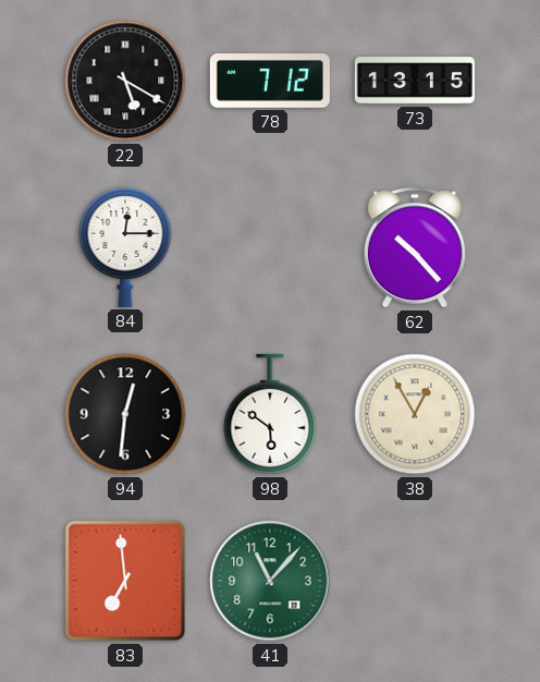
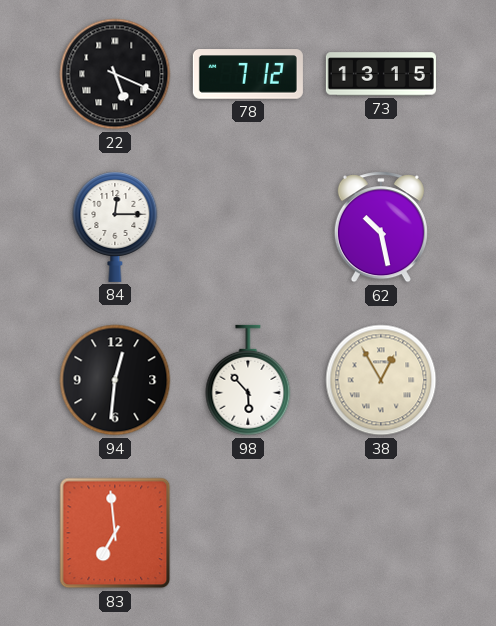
22: 5:20 -> 5:19
62: 10:23 -> 10:28
98: 5:51 -> 5:53
41: 11:07 -> none
